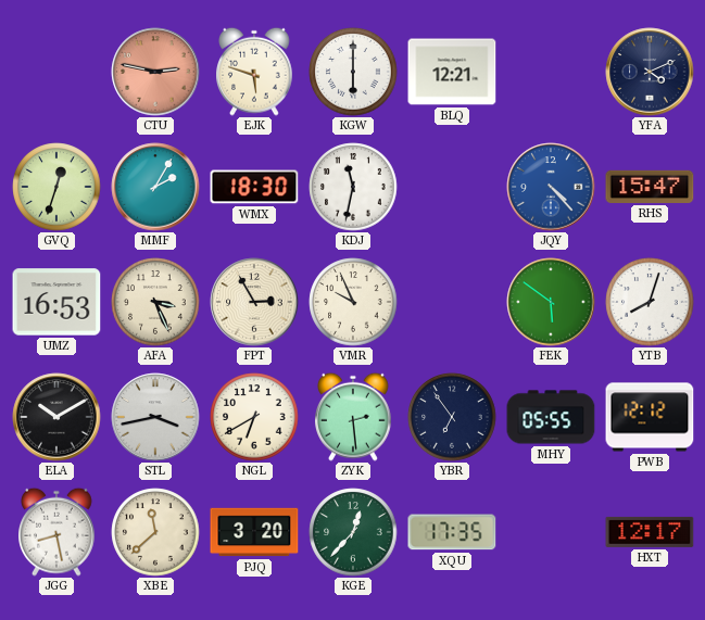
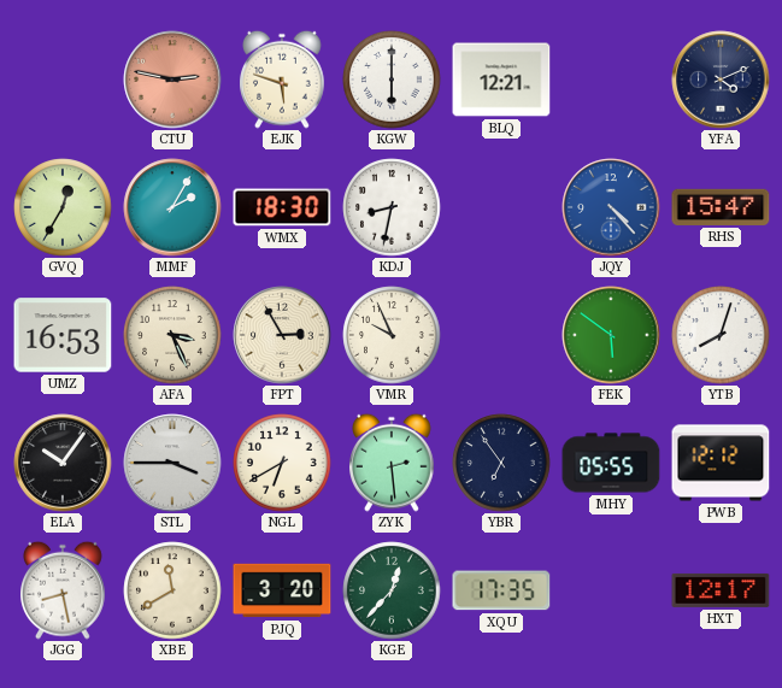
GVQ: 12:33 -> 12:35
KDJ: 11:32 -> 8:32
ELA: 10:10 -> 10:06
STL: 3:43 -> 3:45
XBE: 11:38 -> 11:40
